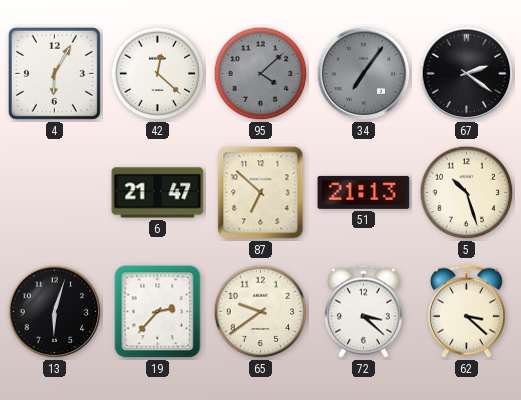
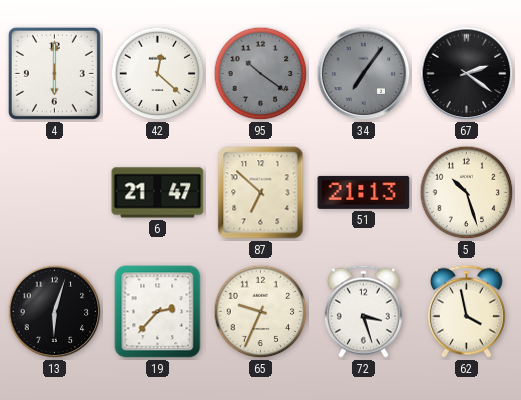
4: 6:05 -> 6:00
95: 4:08 -> 10:21
65: 9:39 -> 9:34
72: 3:22 -> 3:27
62: 3:22 -> 3:58
